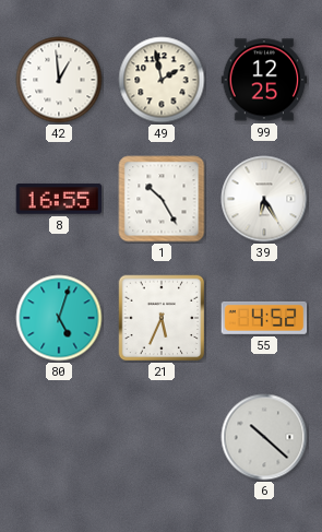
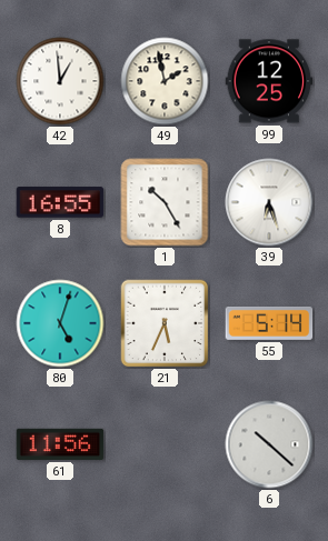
39: 6:25 -> 6:27
55: 4:52 -> 5:14
61: none -> 11:56
